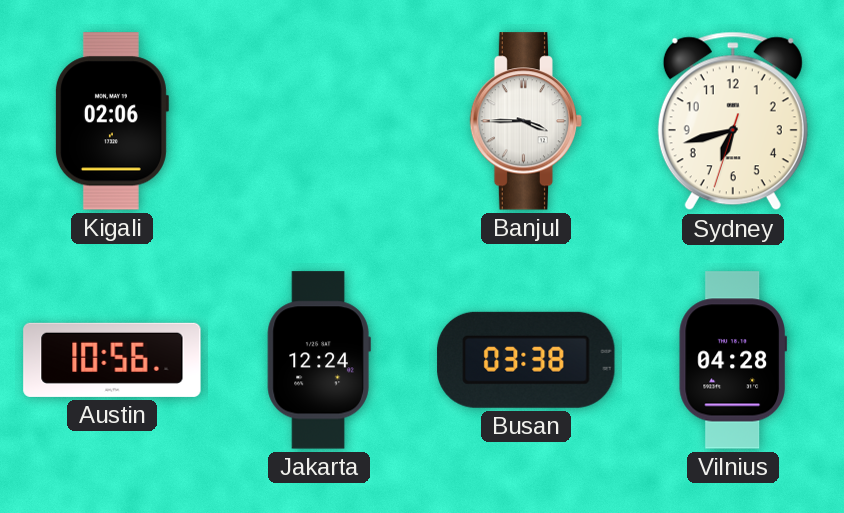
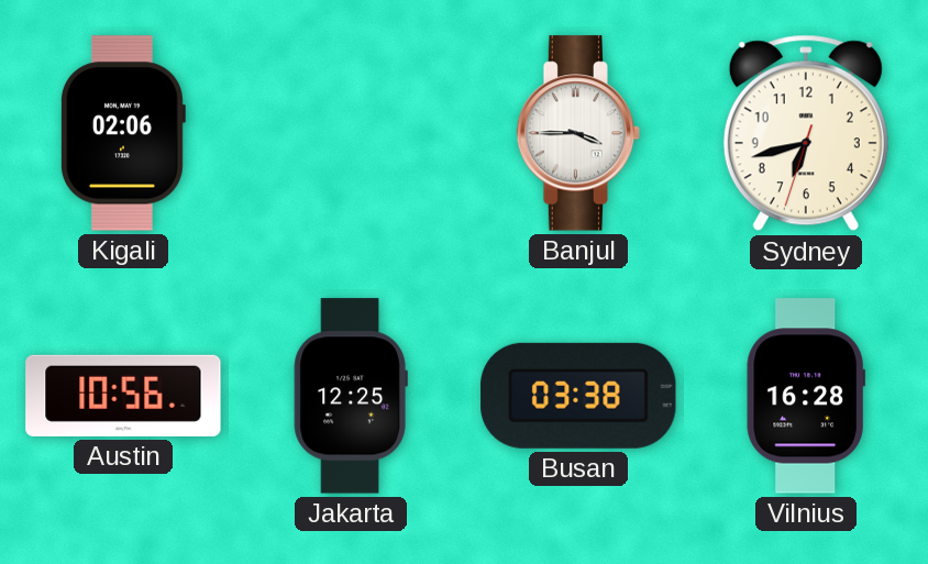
Jakarta: 12:24 -> 12:25
Vilnius: 04:28 -> 16:28
